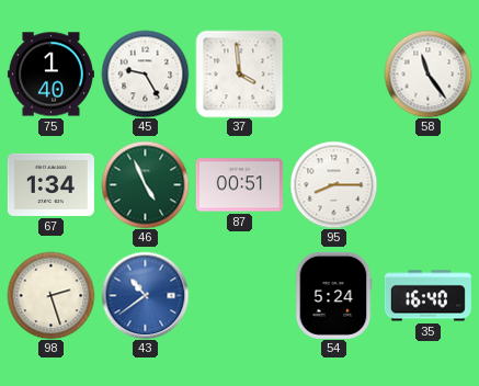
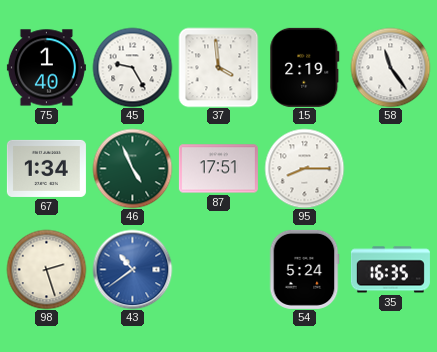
15: none -> 2:19
87: 00:51 -> 17:51
35: 16:40 -> 16:35
